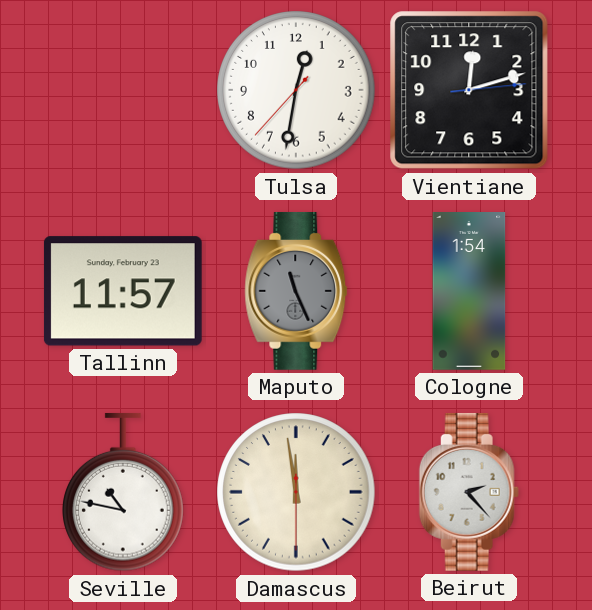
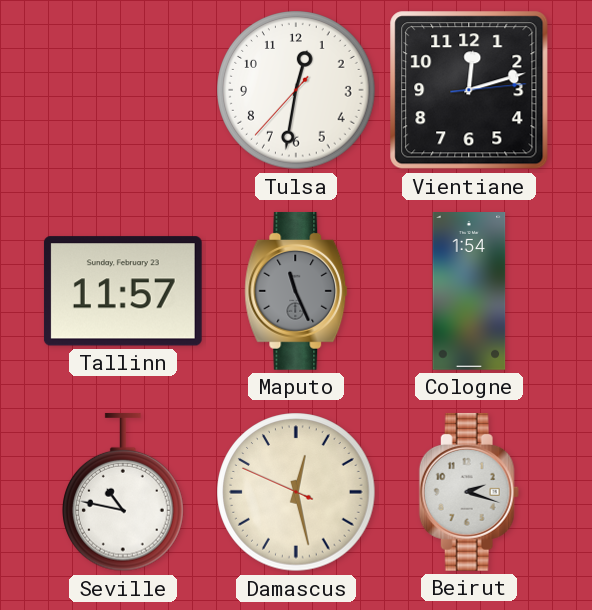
Damascus: 11:58 -> 12:27
Beirut: 2:23 -> 2:18
